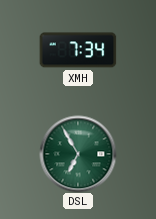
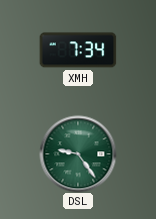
DSL: 6:55 -> 9:24
